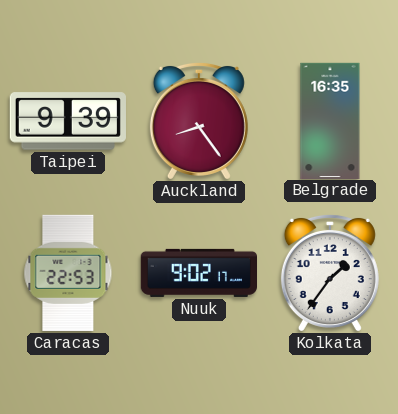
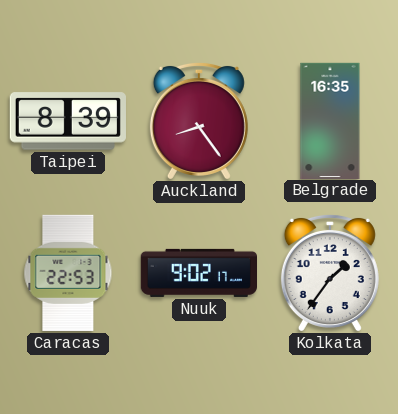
Taipei: 9:39 -> 8:39
